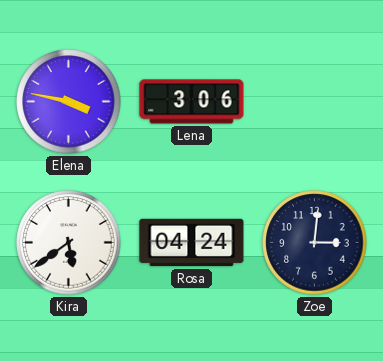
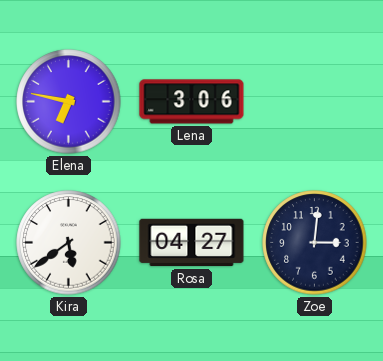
Elena: 3:47 -> 6:47
Rosa: 04:24 -> 04:27
